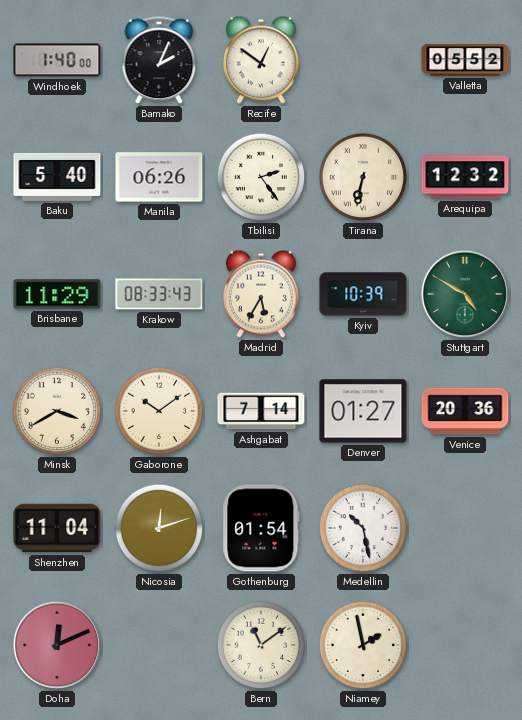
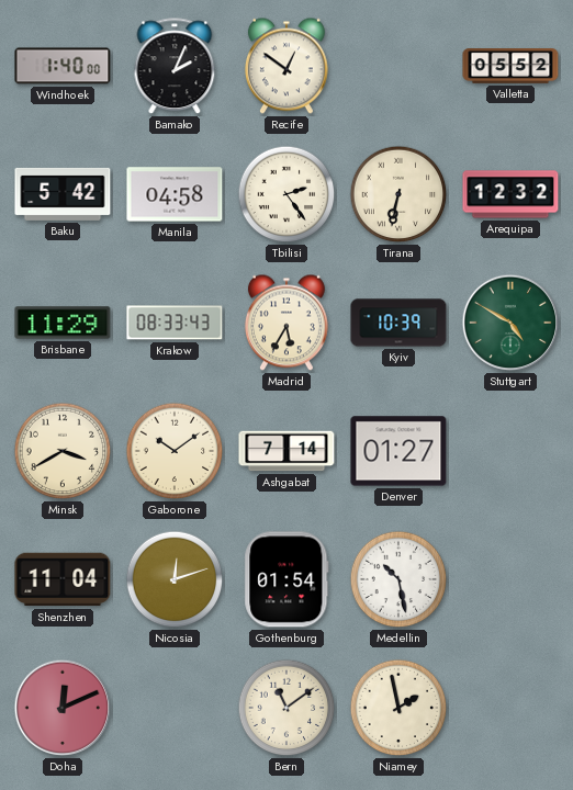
Baku: 5:40 -> 5:42
Manila: 06:26 -> 04:58
Venice: 20:36 -> none
